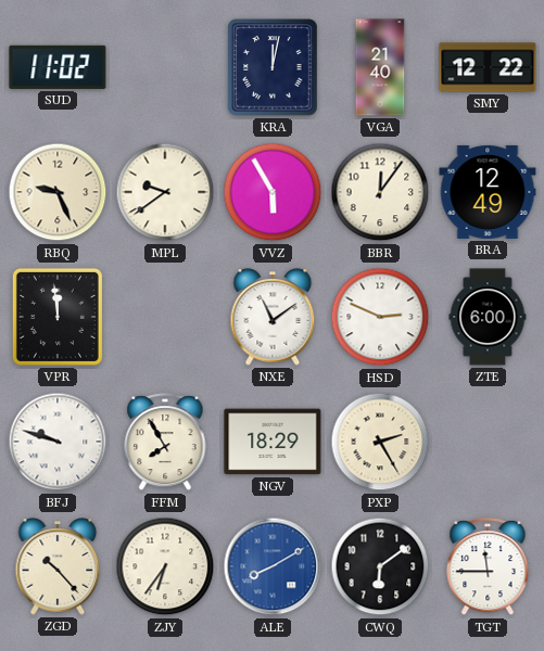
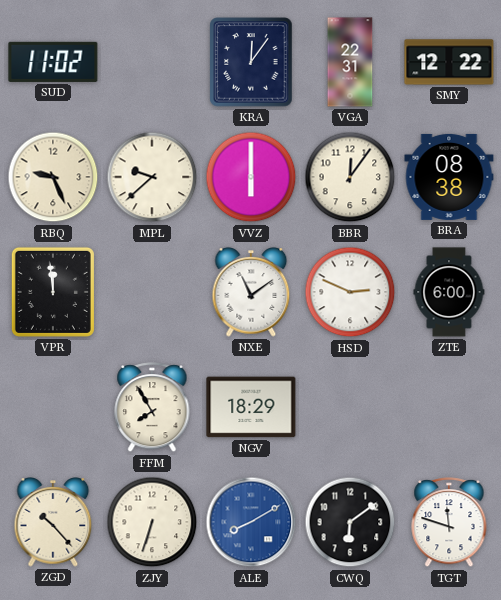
KRA: 12:02 -> 12:06
VGA: 21:40 -> 22:31
MPL: 9:39 -> 9:38
VVZ: 5:55 -> 6:00
BRA: 12:49 -> 08:38
BFJ: 9:48 -> none
PXP: 2:25 -> none
ZJY: 6:36 -> 6:33
TGT: 11:45 -> 11:48
